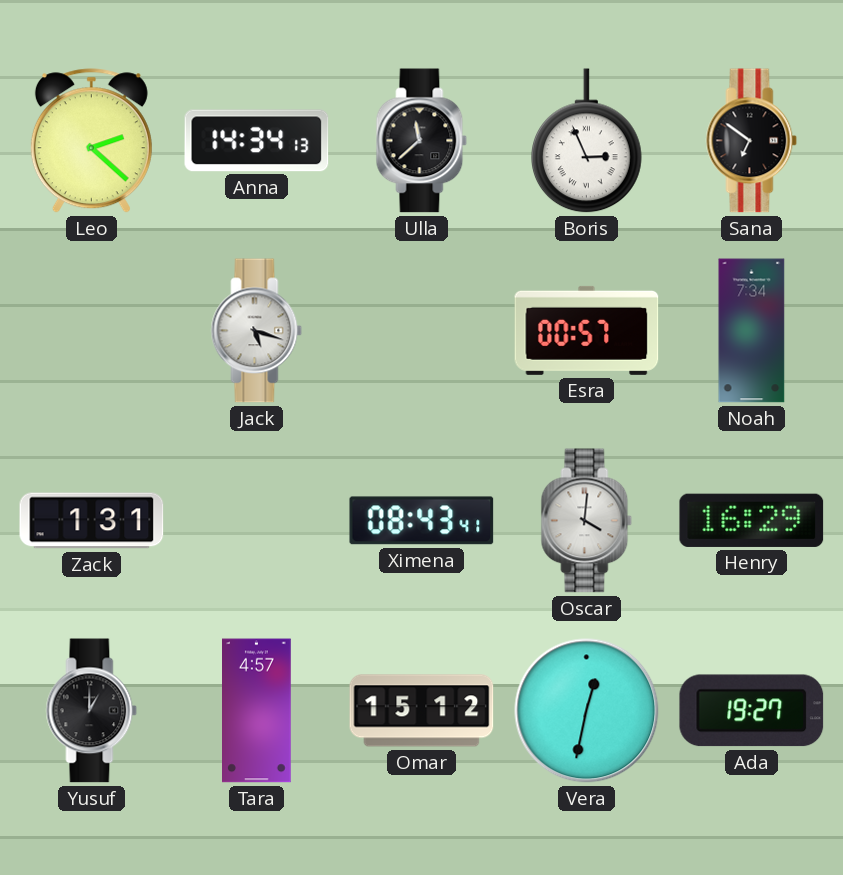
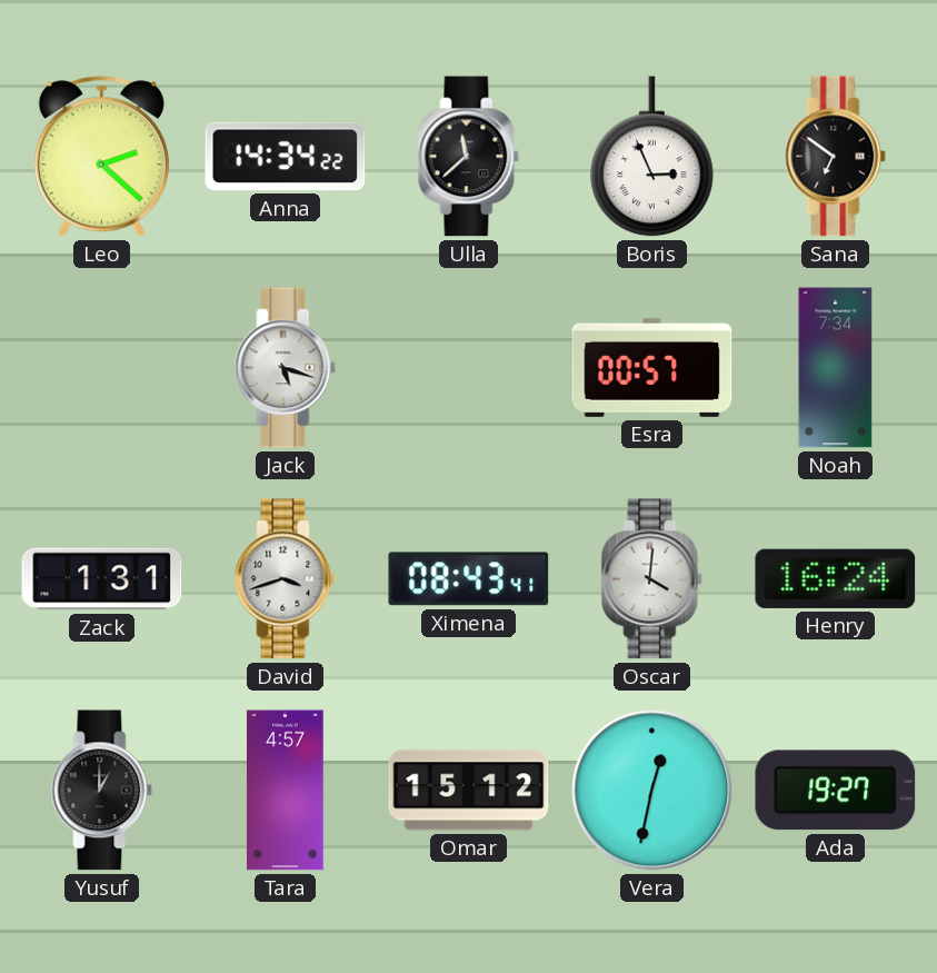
Anna: 14:34:13 -> 14:34:22
David: none -> 3:42
Henry: 16:29 -> 16:24
